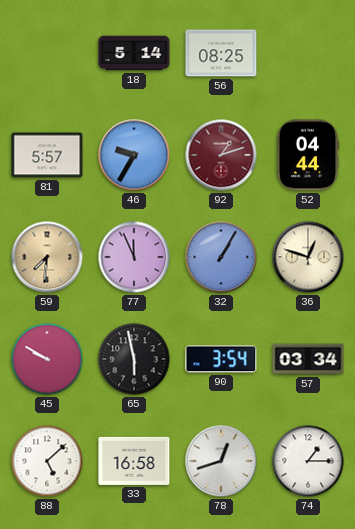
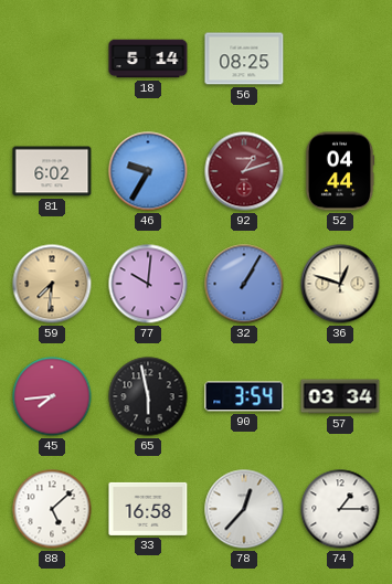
81: 5:57 -> 6:02
77: 11:56 -> 10:01
45: 9:50 -> 7:44
78: 12:42 -> 12:37
